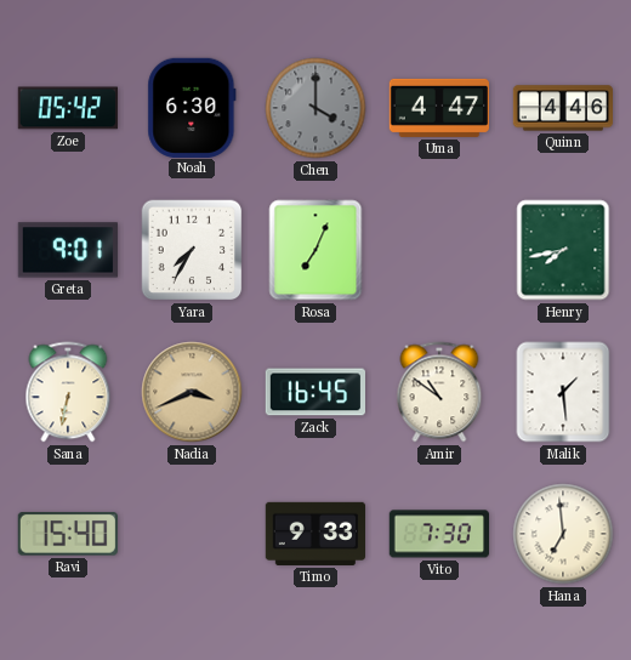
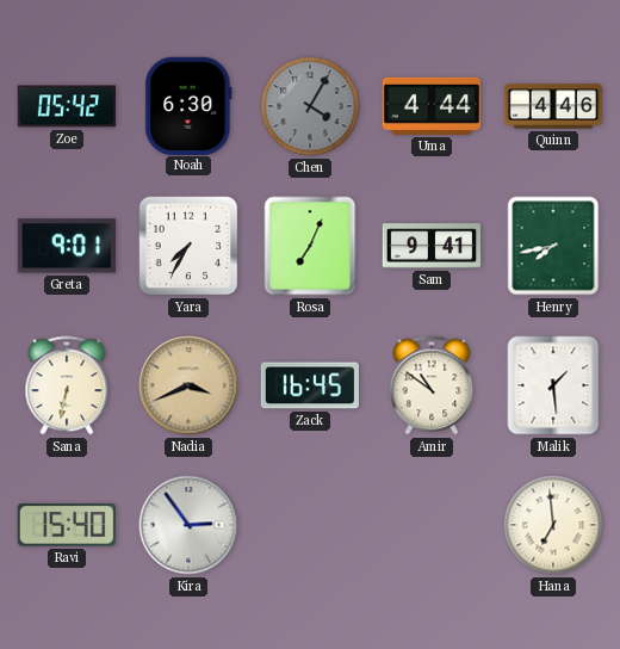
Chen: 4:00 -> 4:05
Uma: 4:47 -> 4:44
Sam: none -> 9:41
Kira: none -> 2:54
Timo: 9:33 -> none
Vito: 7:30 -> none
